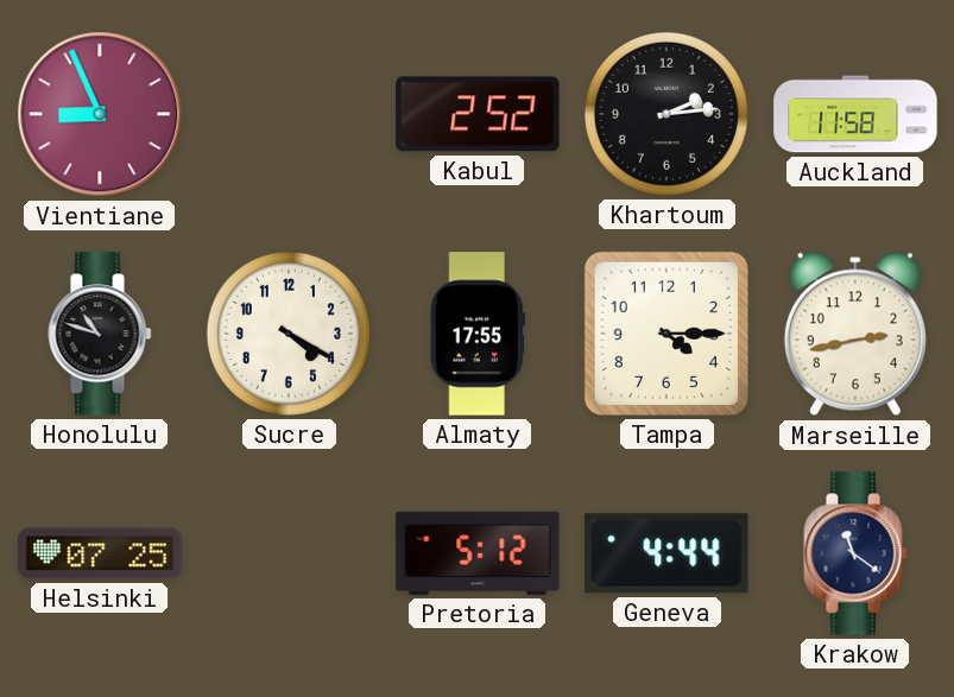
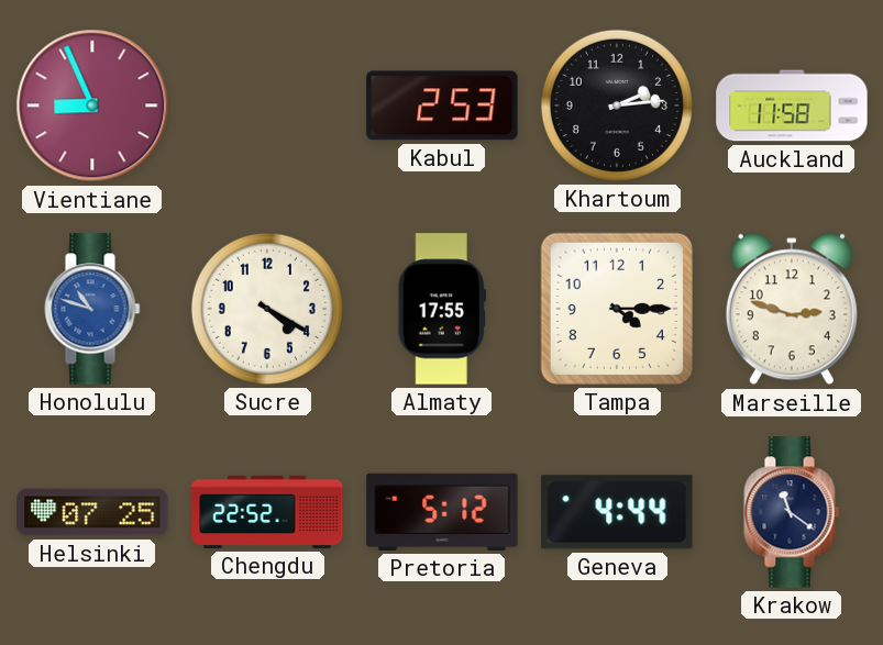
Kabul: 2:52 -> 2:53
Honolulu dial: black -> blue
Marseille: 2:43 -> 2:48
Chengdu: none -> 22:52
